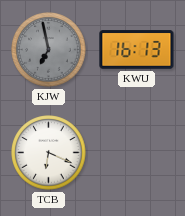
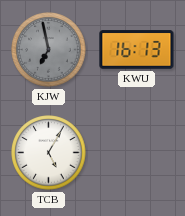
TCB: 6:19 -> 5:05
